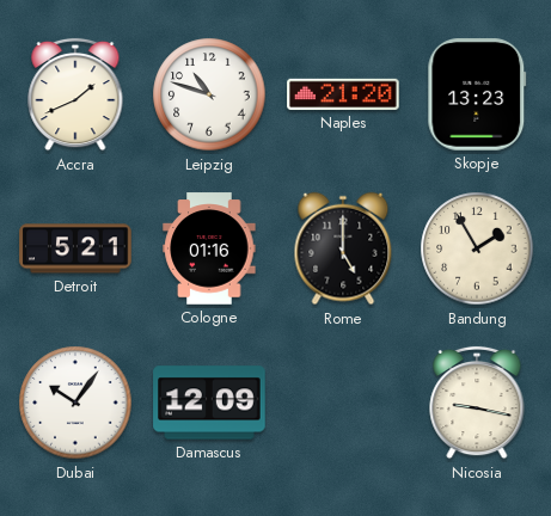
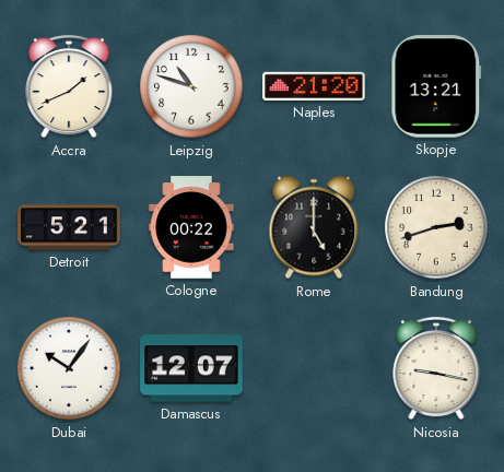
Skopje: 13:23 -> 13:21
Cologne: 01:16 -> 00:22
Bandung: 1:55 -> 2:42
Damascus: 12:09 -> 12:07
